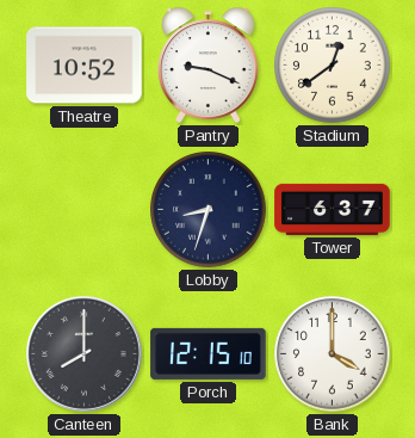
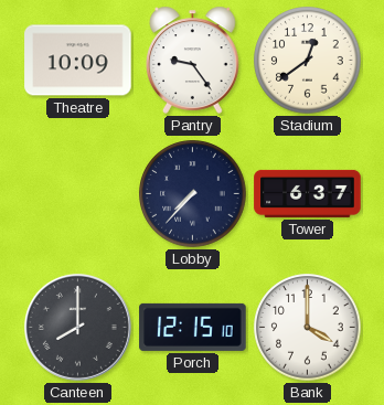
Theatre: 10:52 -> 10:09
Pantry: 9:19 -> 9:24
Lobby: 8:33 -> 7:37
